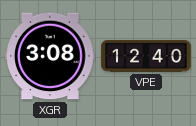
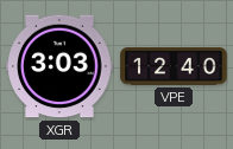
XGR: 3:08 -> 3:03
